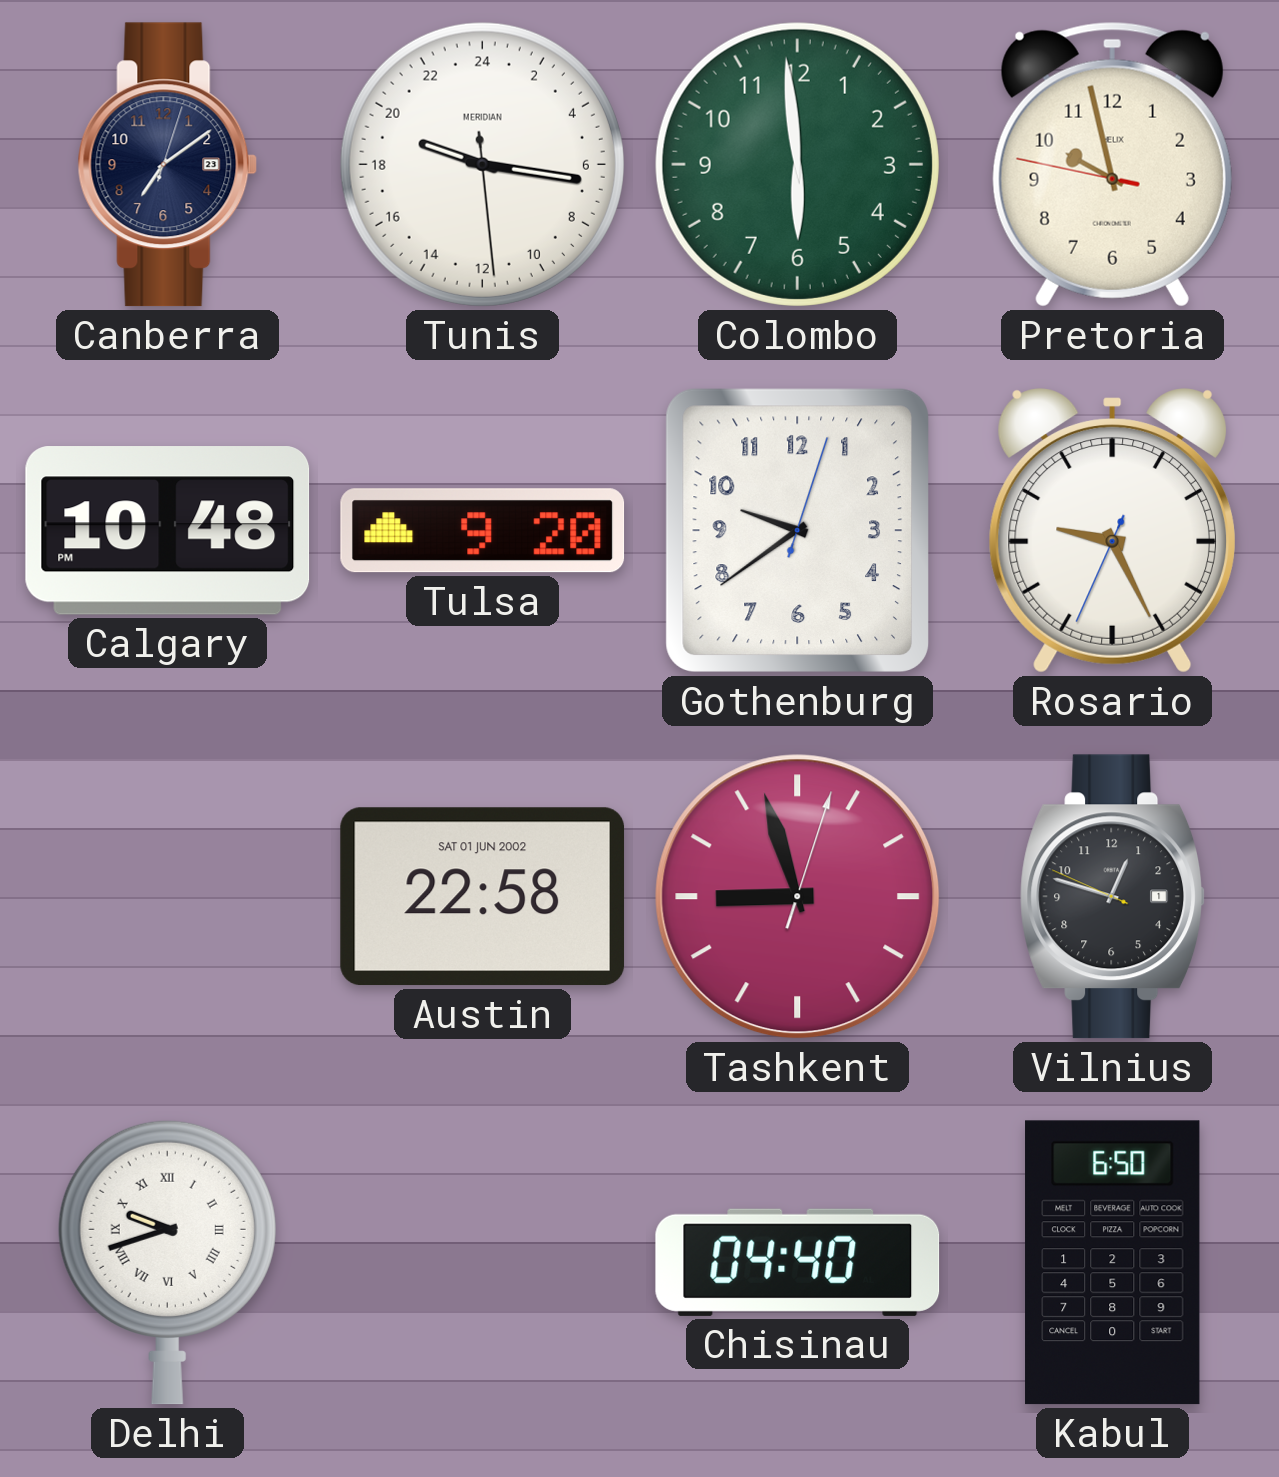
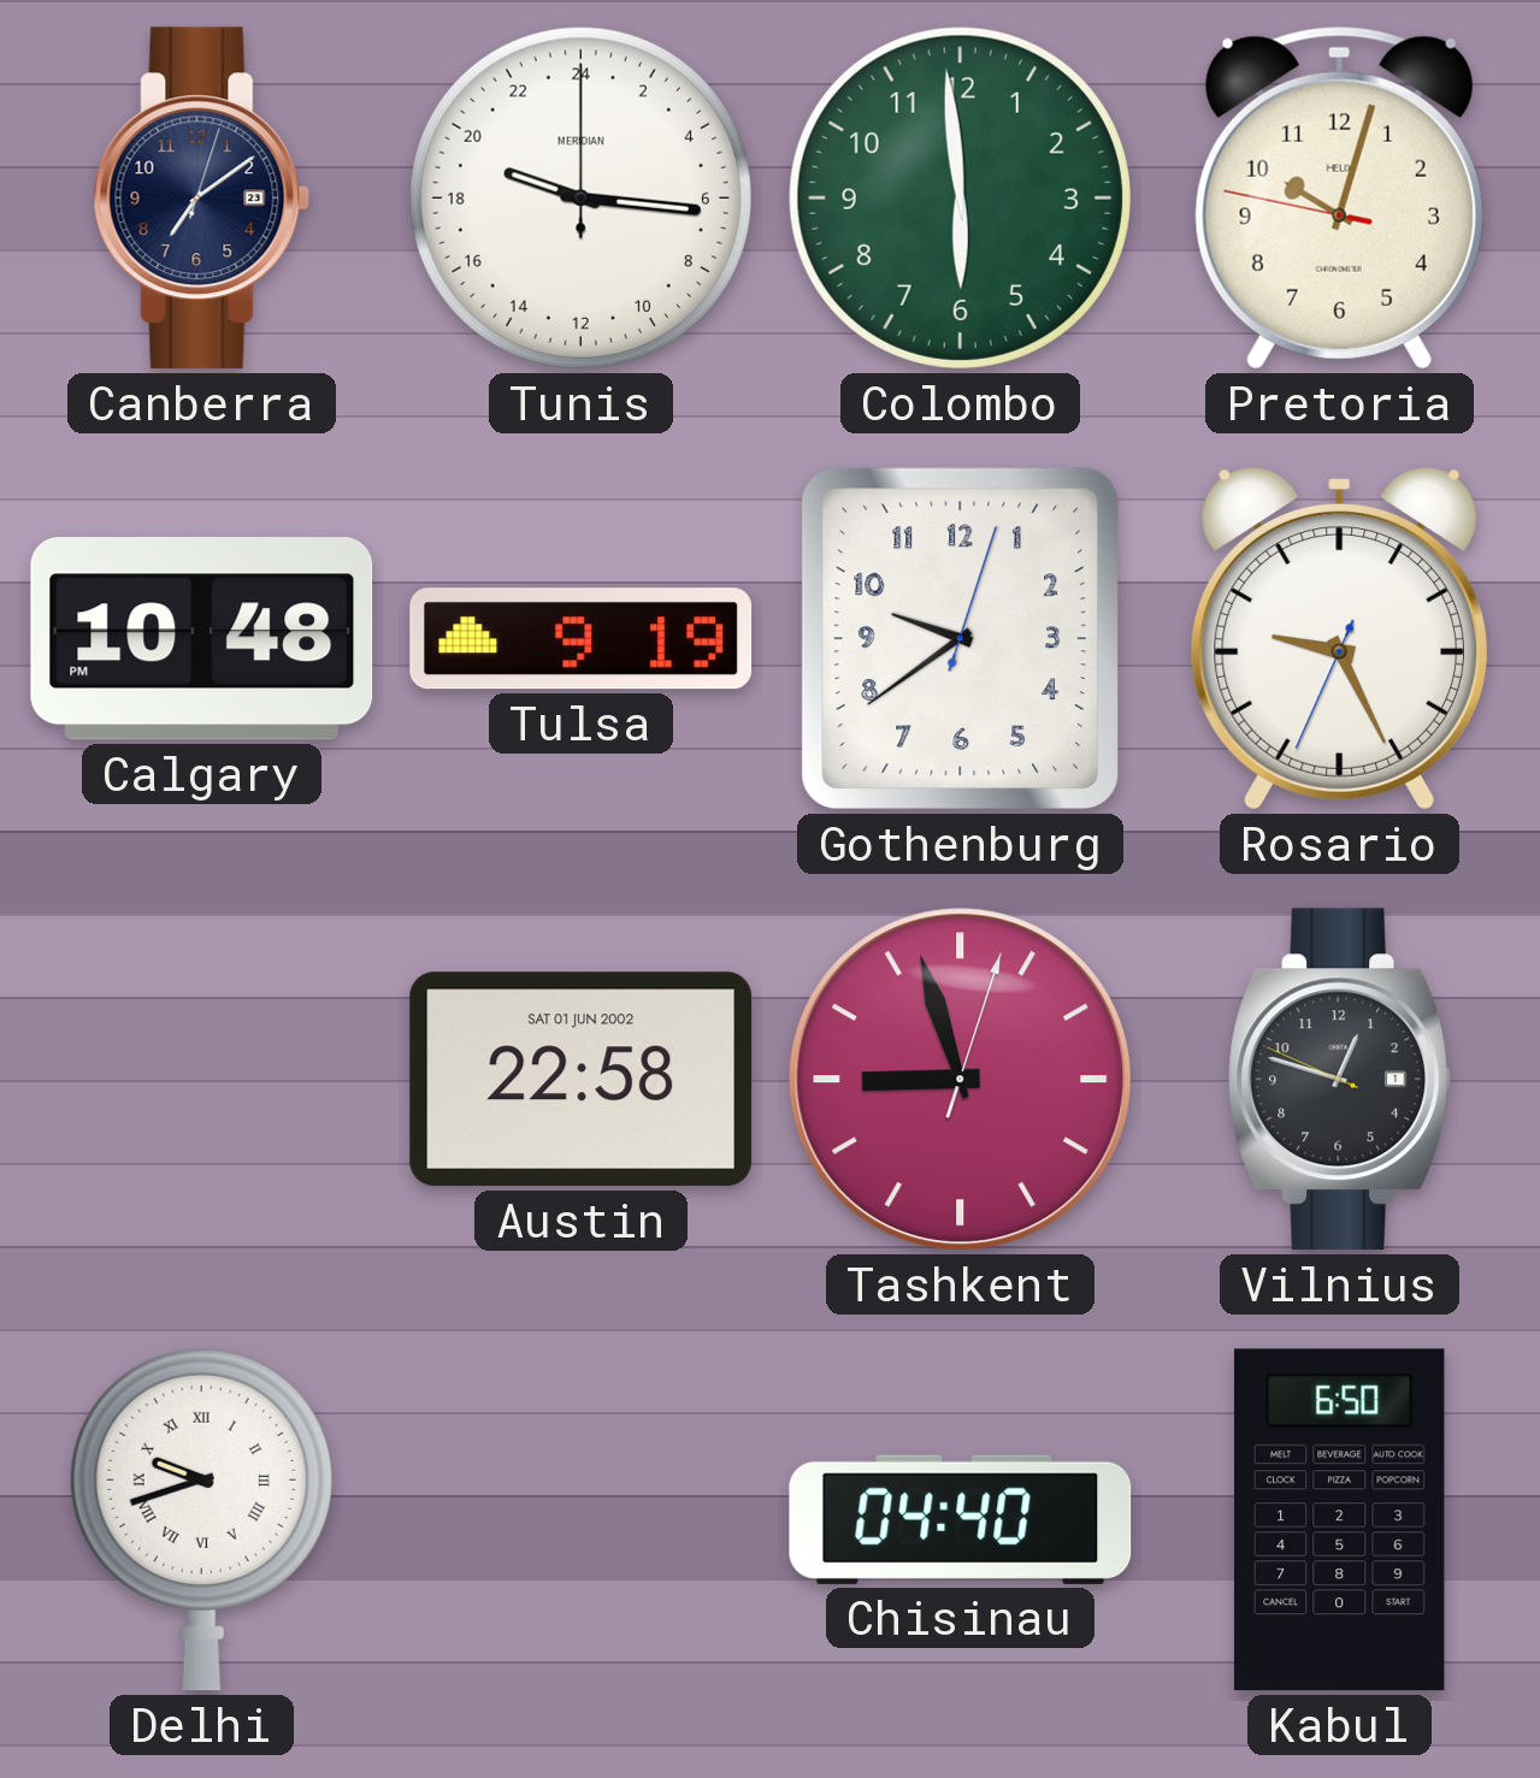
Tunis: 19:16:29 -> 19:16:00
Pretoria: 9:57 -> 10:02
Tulsa: 9:20 -> 9:19
